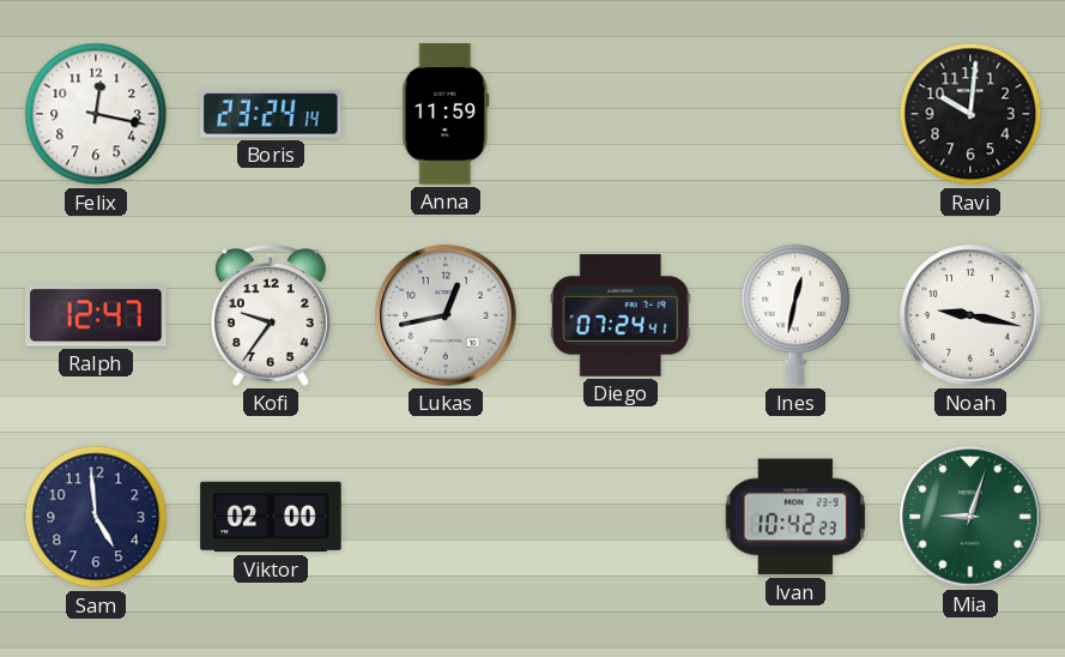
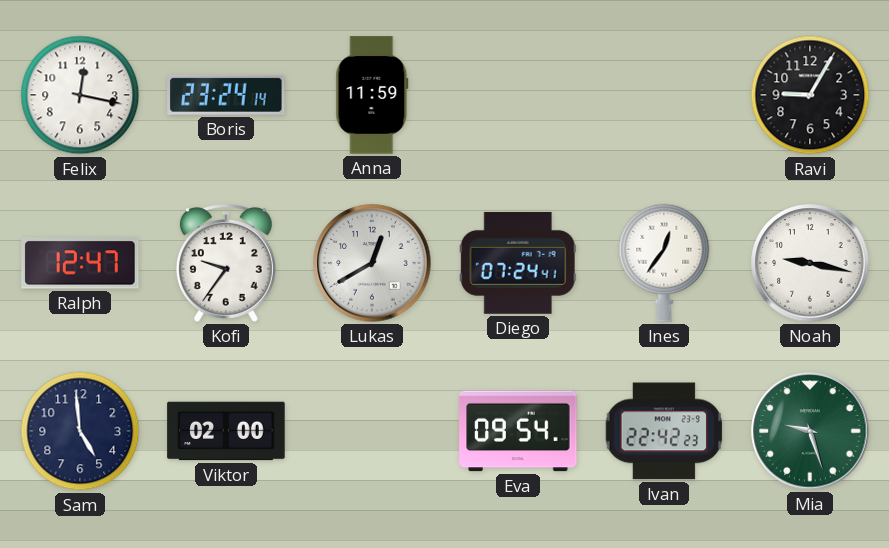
Ravi: 10:01 -> 9:05
Lukas: 12:43 -> 12:40
Ines: 12:32 -> 12:36
Eva: none -> 09:54
Ivan: 10:42 -> 22:42
Mia: 9:03 -> 9:27
